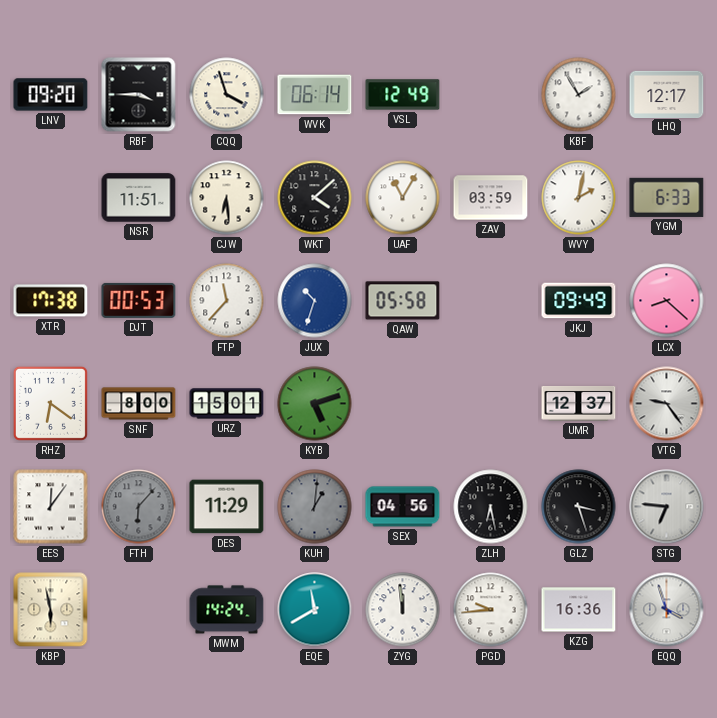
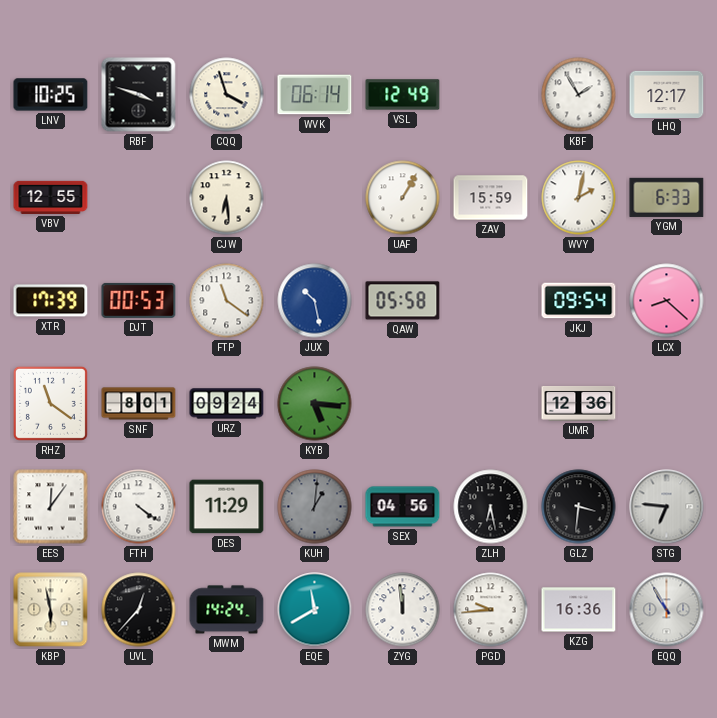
LNV: 09:20 -> 10:25
RBF: 3:45 -> 3:48
VBV: none -> 12:55
NSR: 11:51 -> none
WKT: 4:08 -> none
UAF: 11:05 -> 1:05
ZAV: 03:59 -> 15:59
XTR: 17:38 -> 17:39
FTP: 11:37 -> 11:21
JUX: 10:33 -> 10:28
JKJ: 09:49 -> 09:54
RHZ: 6:21 -> 11:21
SNF: 8:00 -> 8:01
URZ: 15:01 -> 09:24
KYB: 5:12 -> 5:16
UMR: 12:37 -> 12:36
VTG: 9:24 -> none
FTH: 6:07 -> 4:21
FTH dial: grey -> white
GLZ: 3:27 -> 3:31
UVL: none -> 12:37
EQQ: 3:57 -> 10:55
